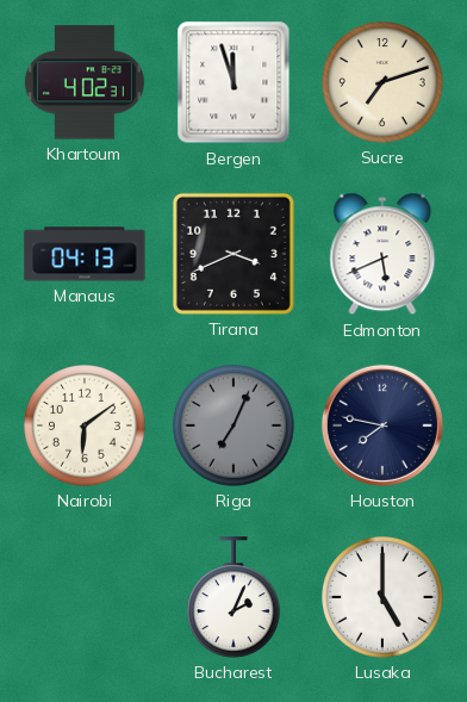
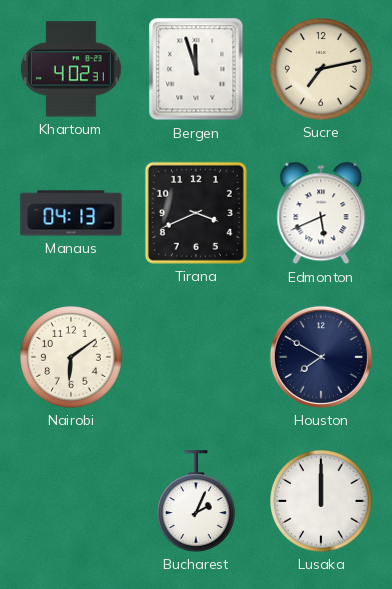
Sucre: 7:12 -> 7:13
Riga: 7:04 -> none
Houston: 7:47 -> 7:50
Lusaka: 5:00 -> 12:00
